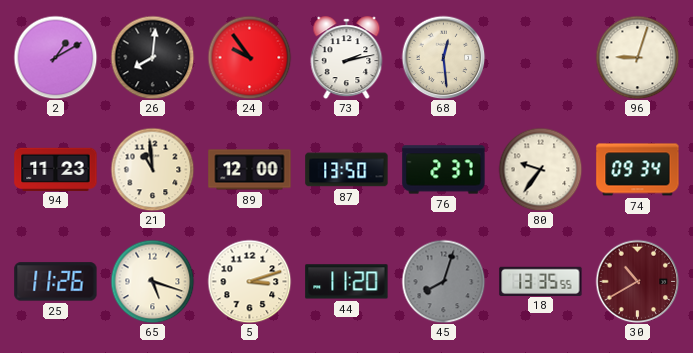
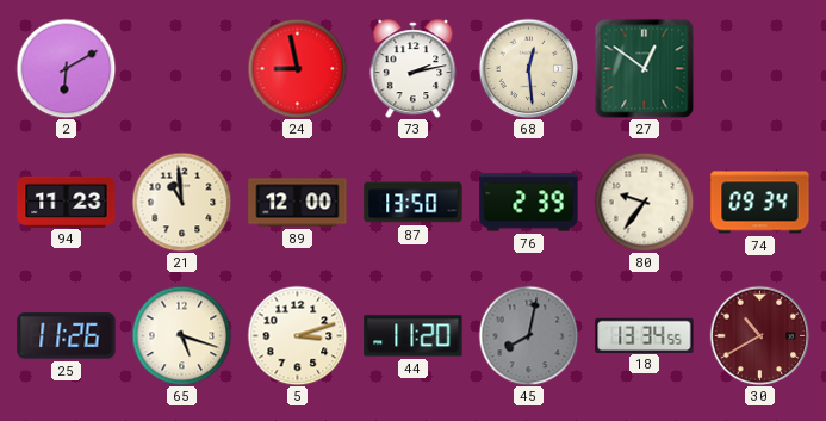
2: 1:10 -> 6:10
26: 8:01 -> none
24: 9:54 -> 8:58
27: none -> 12:51
96: 9:03 -> none
76: 2:37 -> 2:39
45: 8:03 -> 8:02
18: 13:35 -> 13:34
